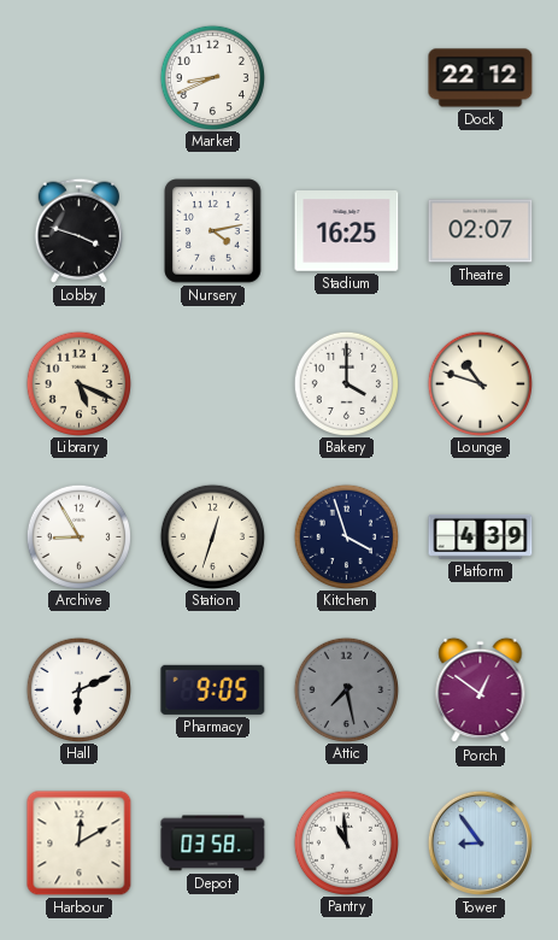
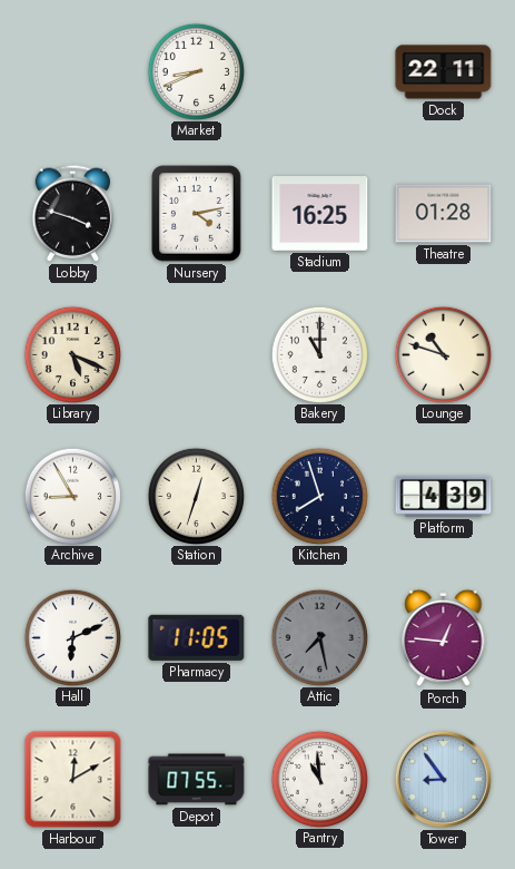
Dock: 22:12 -> 22:11
Theatre: 02:07 -> 01:28
Bakery: 4:00 -> 11:00
Kitchen: 3:57 -> 7:57
Pharmacy: 9:05 -> 11:05
Porch: 12:51 -> 12:46
Depot: 03:58 -> 07:55
